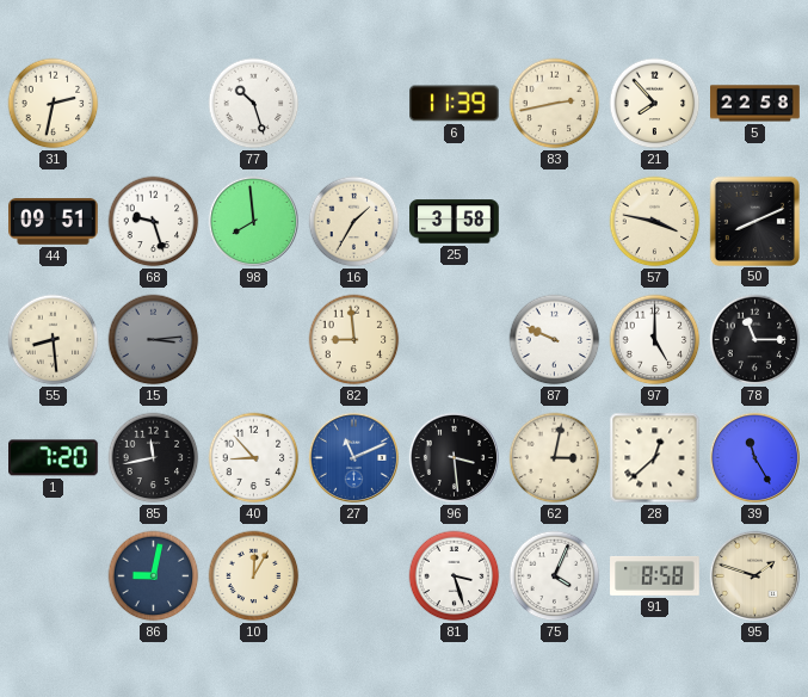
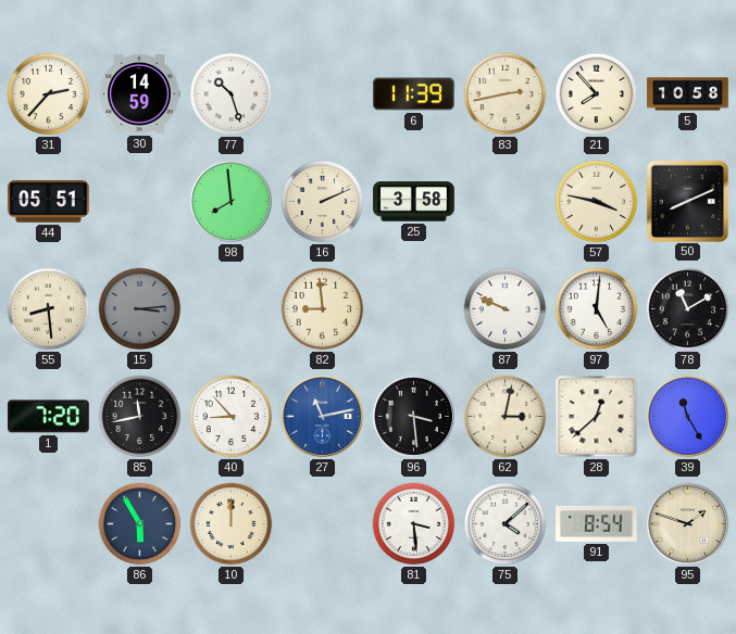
31: 2:32 -> 2:37
30: none -> 14:59
5: 22:58 -> 10:58
44: 09:51 -> 05:51
68: 9:27 -> none
16: 1:35 -> 2:11
97: 5:00 -> 5:01
78: 11:15 -> 11:10
27: 11:11 -> 11:13
86: 9:02 -> 5:55
10: 12:05 -> 12:00
81: 3:27 -> 3:29
75: 4:04 -> 4:08
91: 8:58 -> 8:54
